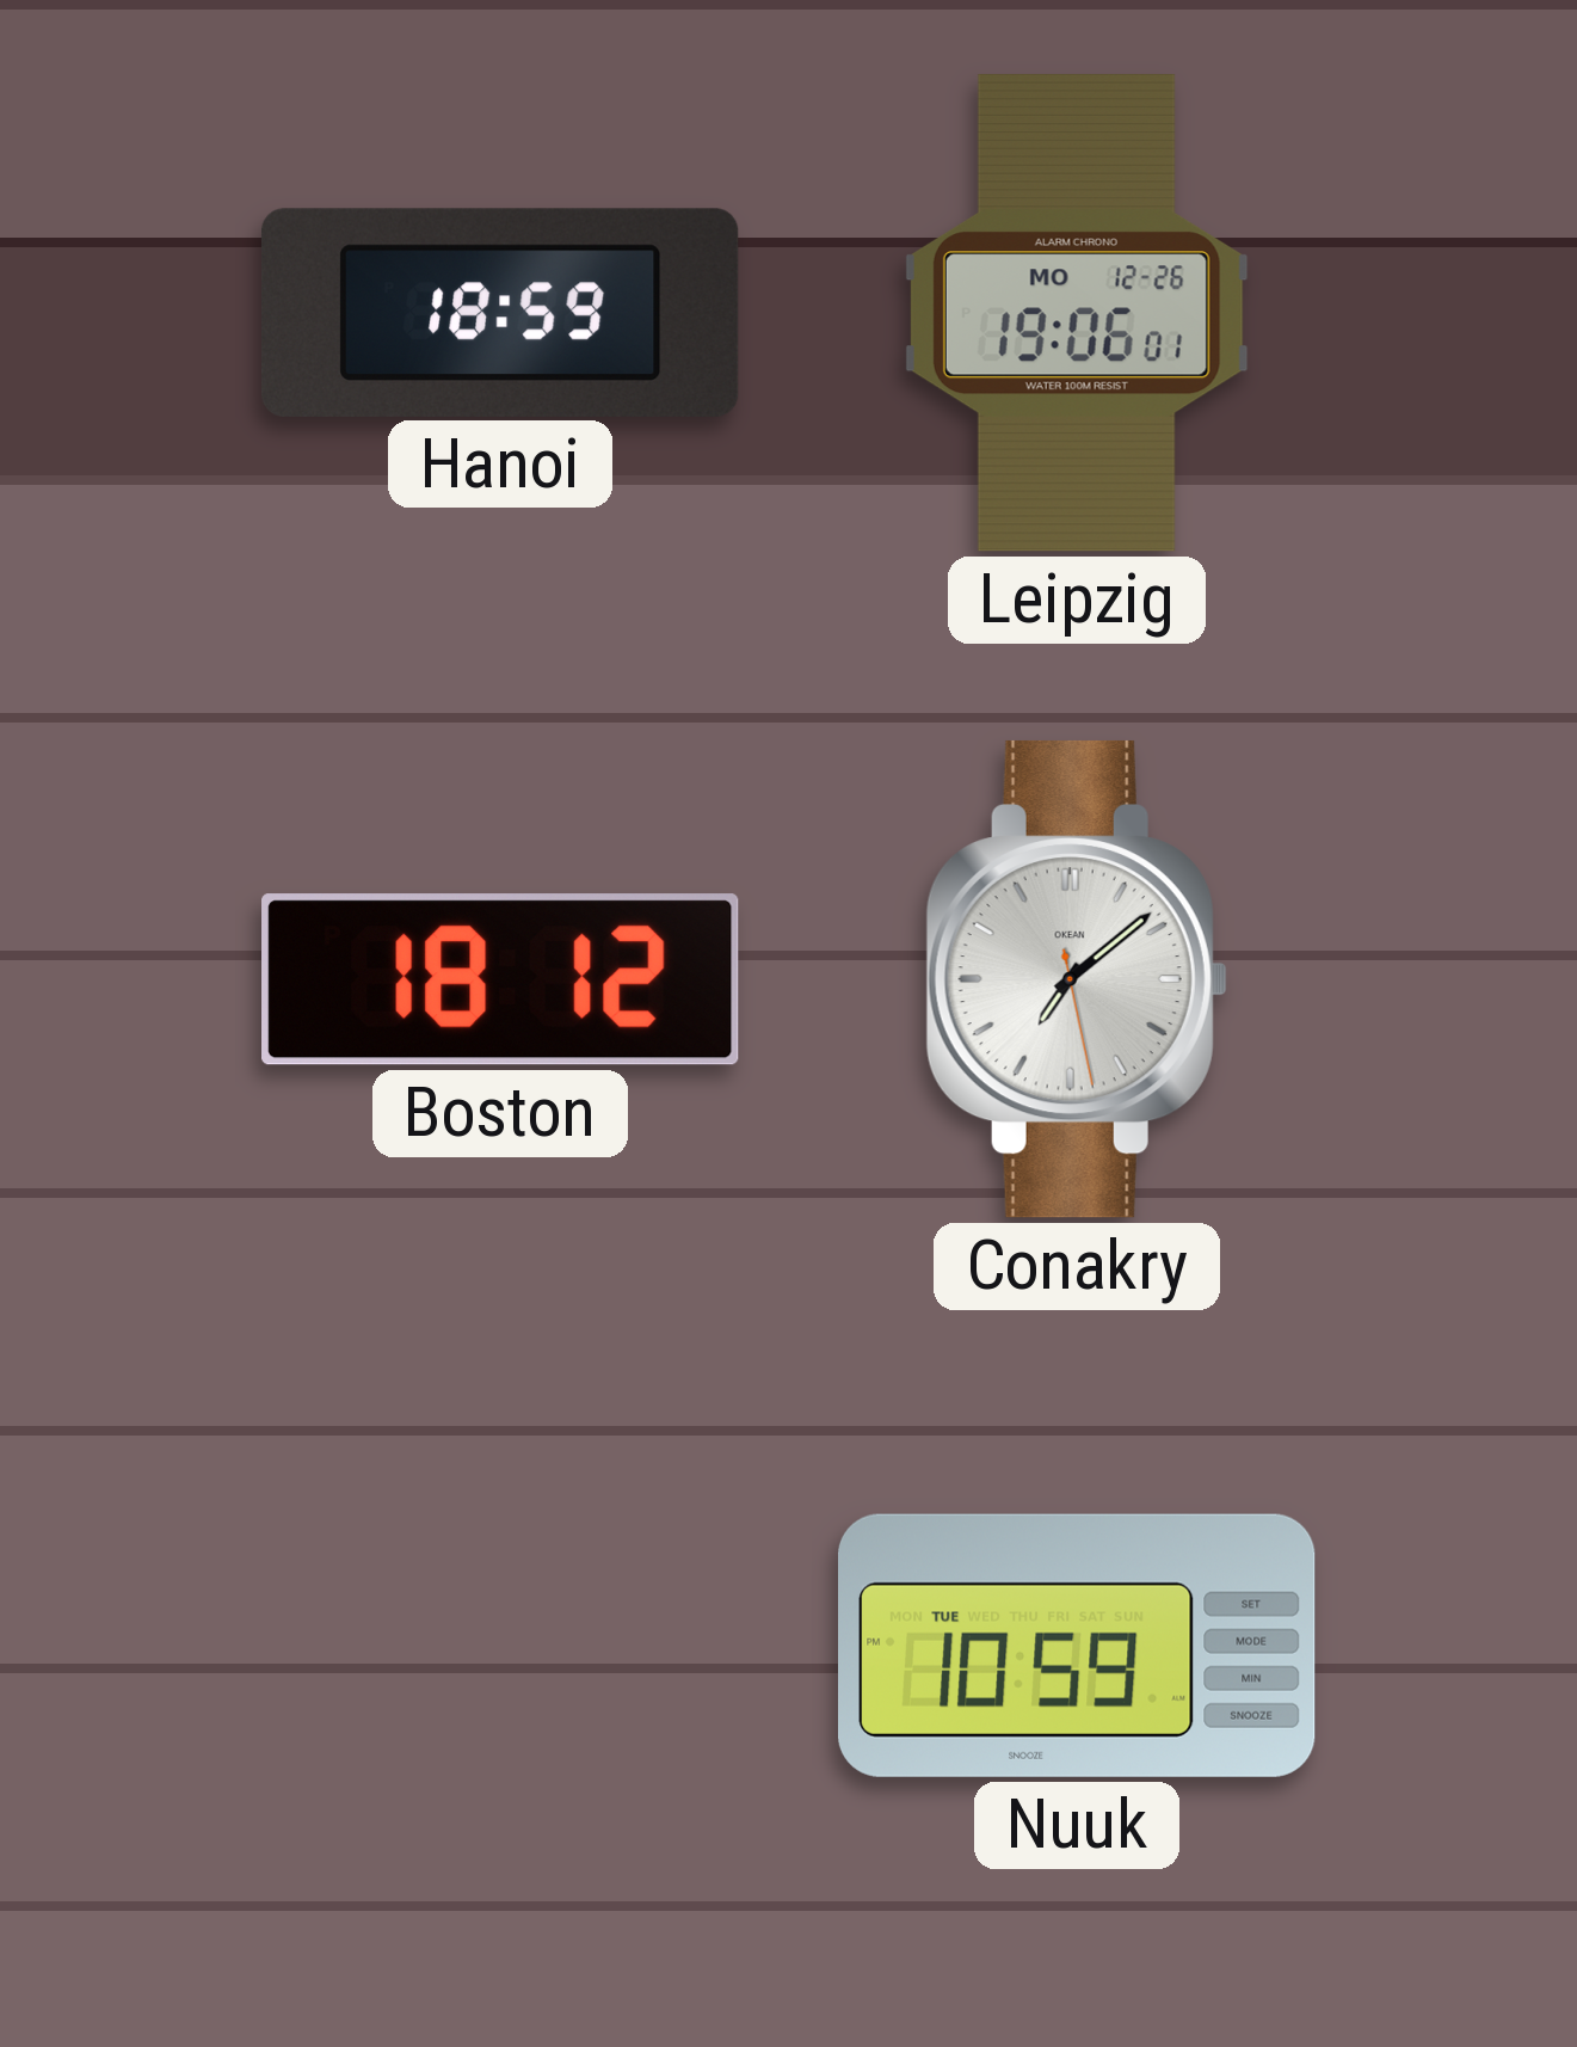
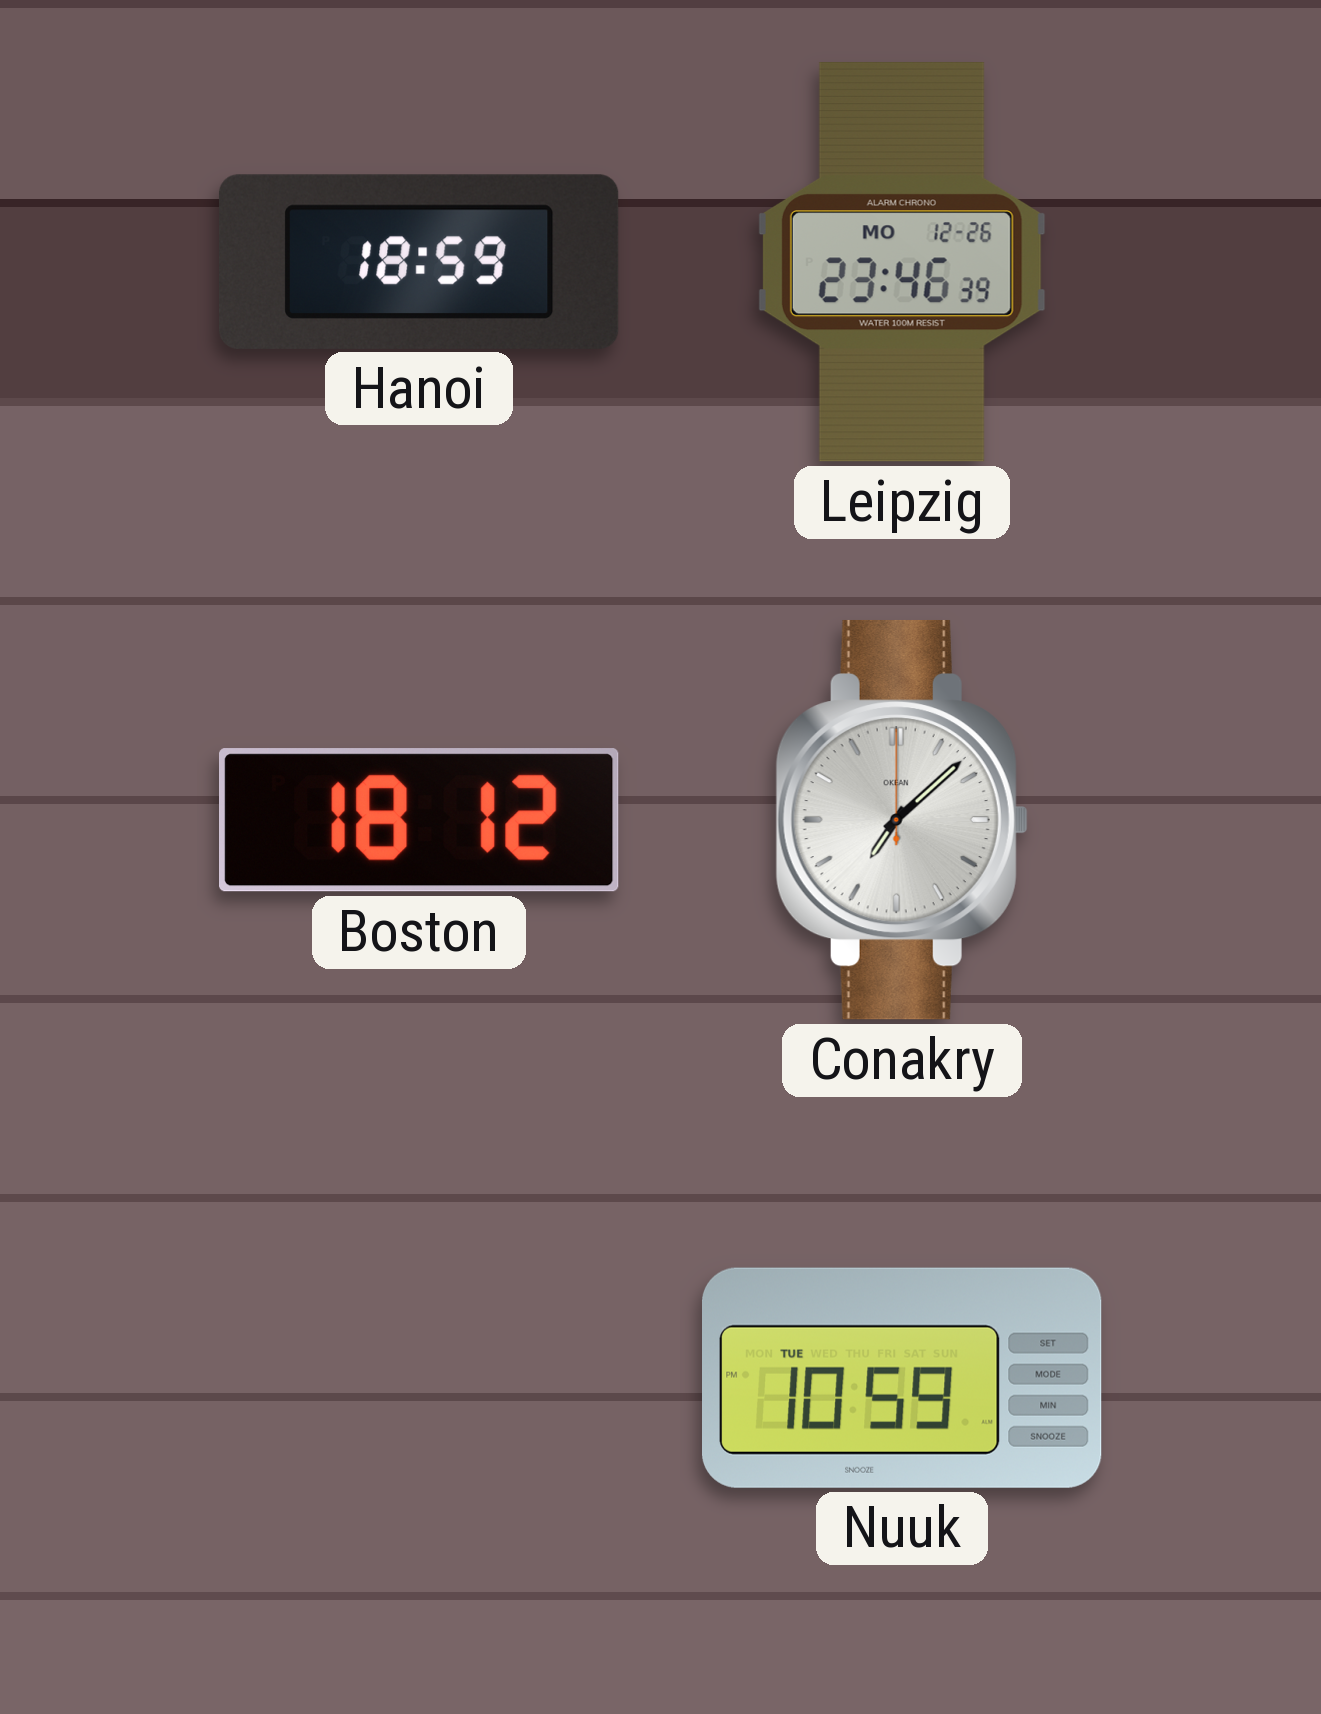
Leipzig: 19:06 -> 23:46
Conakry: 7:08:28 -> 7:08:00
